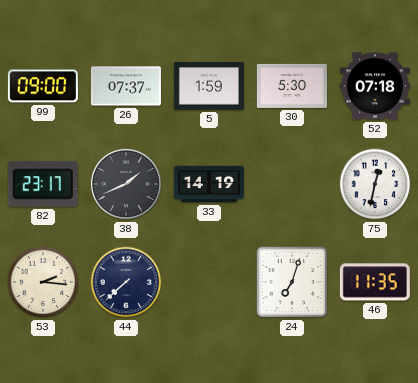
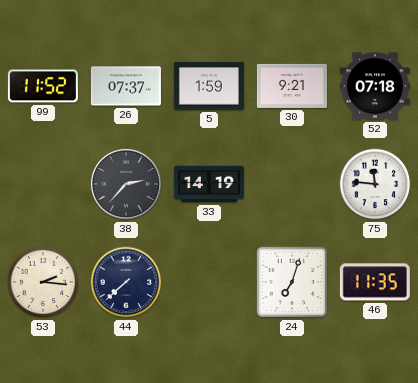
99: 09:00 -> 11:52
30: 5:30 -> 9:21
82: 23:17 -> none
38: 1:41 -> 2:37
75: 12:32 -> 11:46
